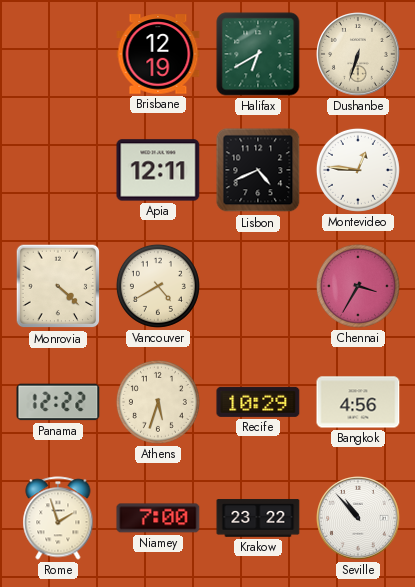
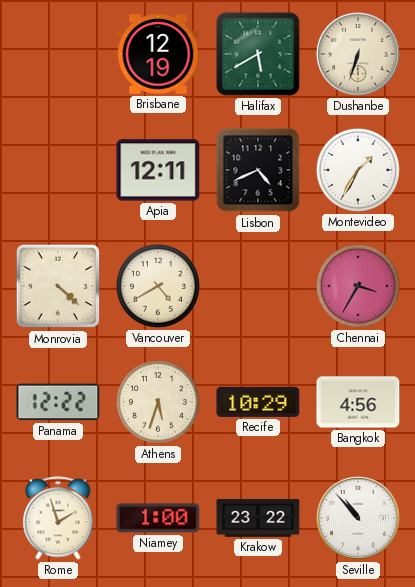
Halifax: 6:40 -> 5:40
Montevideo: 12:46 -> 1:35
Niamey: 7:00 -> 1:00
